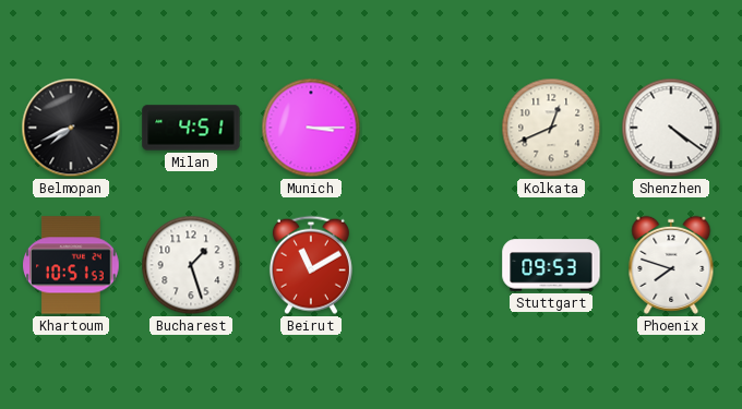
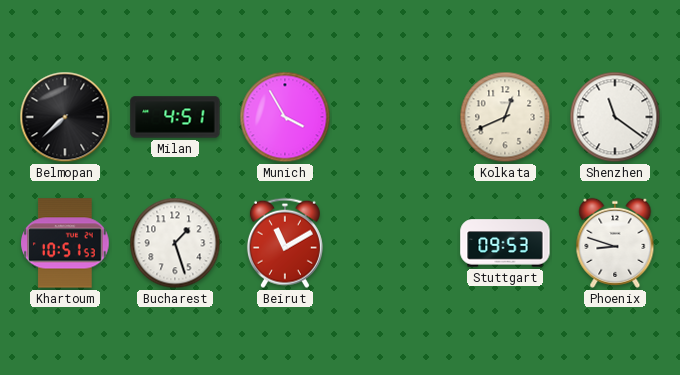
Belmopan: 7:41 -> 7:38
Munich: 3:15 -> 3:55
Shenzhen: 4:21 -> 11:21
Phoenix: 7:48 -> 8:48
